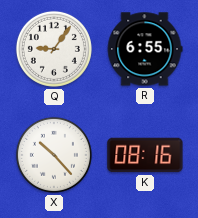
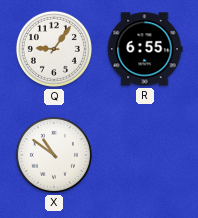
X: 10:23 -> 10:51
K: 08:16 -> none
